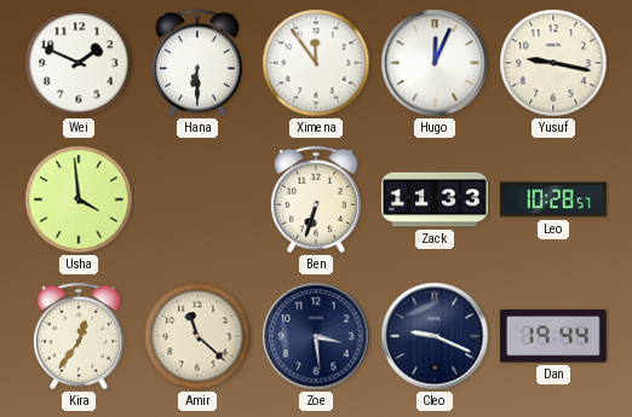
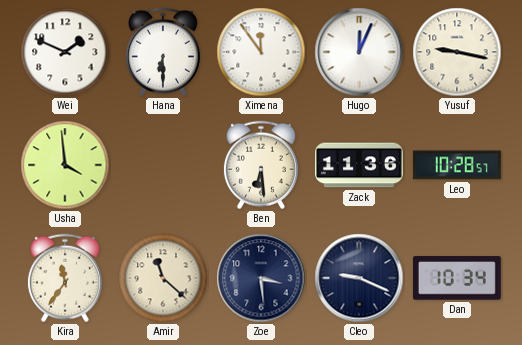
Ben: 6:33 -> 6:29
Zack: 11:33 -> 11:36
Kira: 12:36 -> 11:36
Dan: 19:44 -> 10:34
